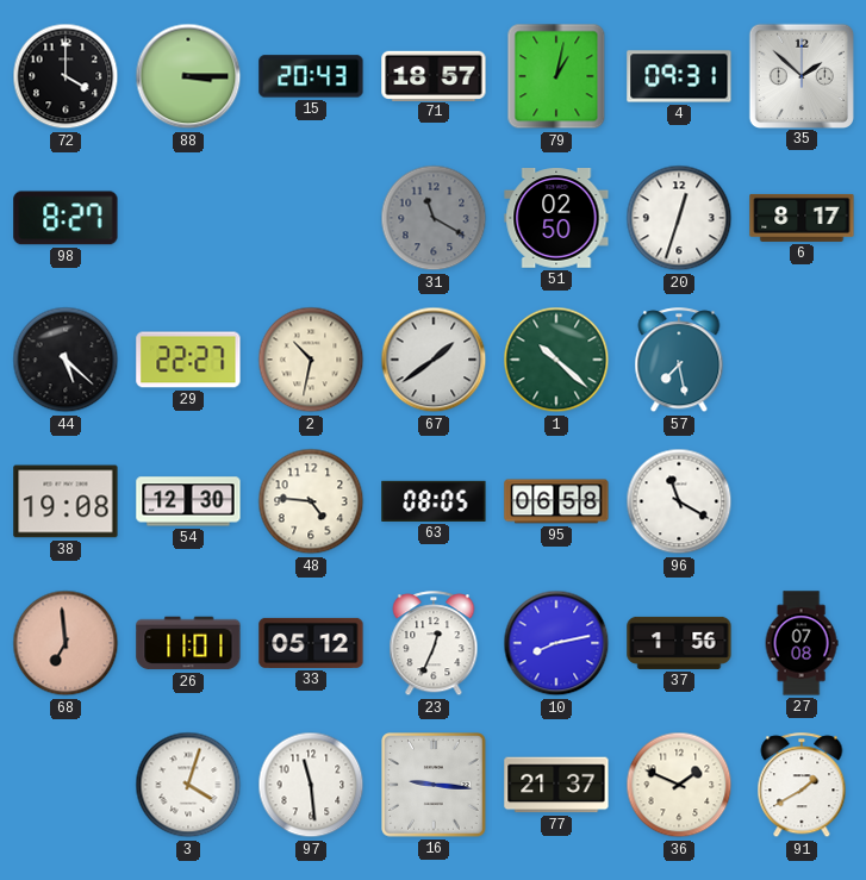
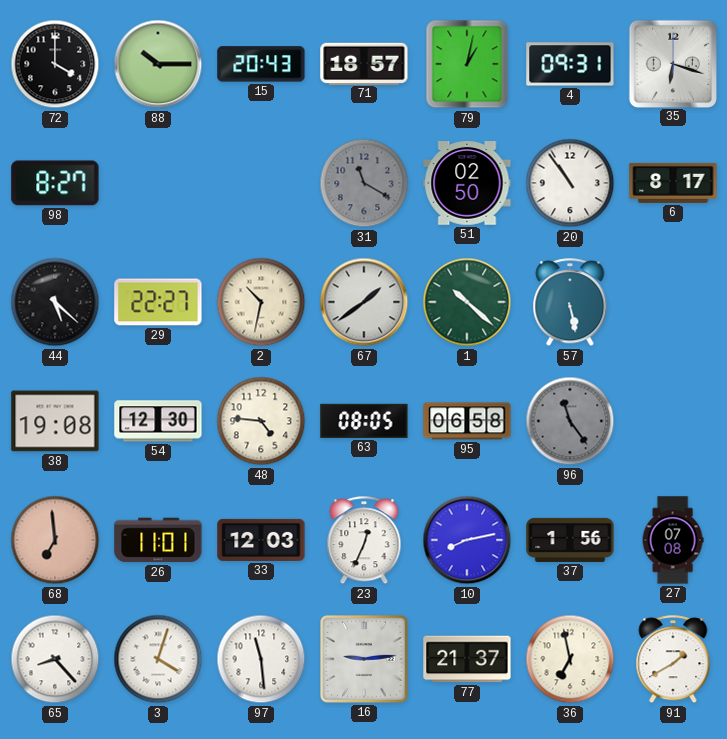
88: 3:15 -> 10:15
35: 1:52 -> 6:18
20: 12:33 -> 10:54
57: 7:28 -> 5:28
96: 11:20 -> 11:24
96 dial: white -> grey
33: 05:12 -> 12:03
65: none -> 8:23
16: 9:16 -> 9:14
36: 1:49 -> 6:58
